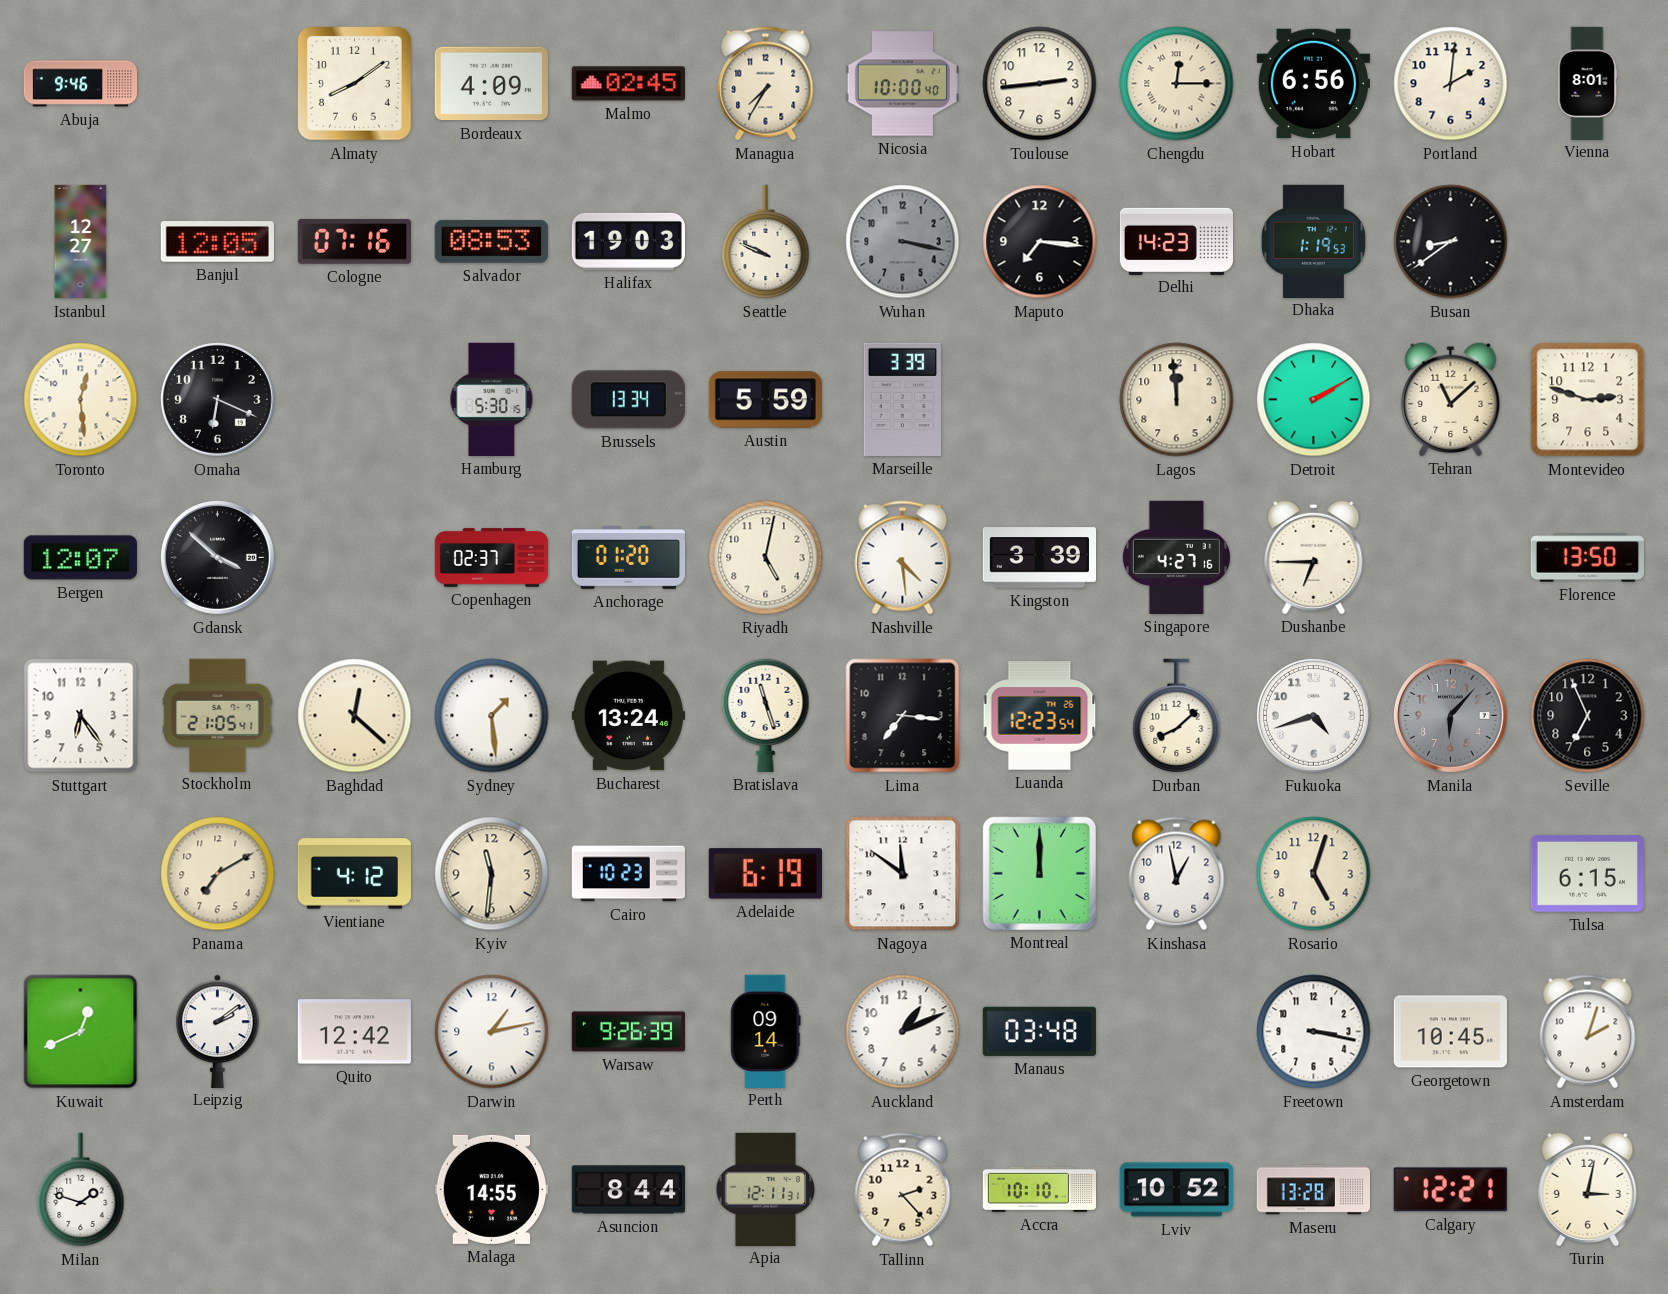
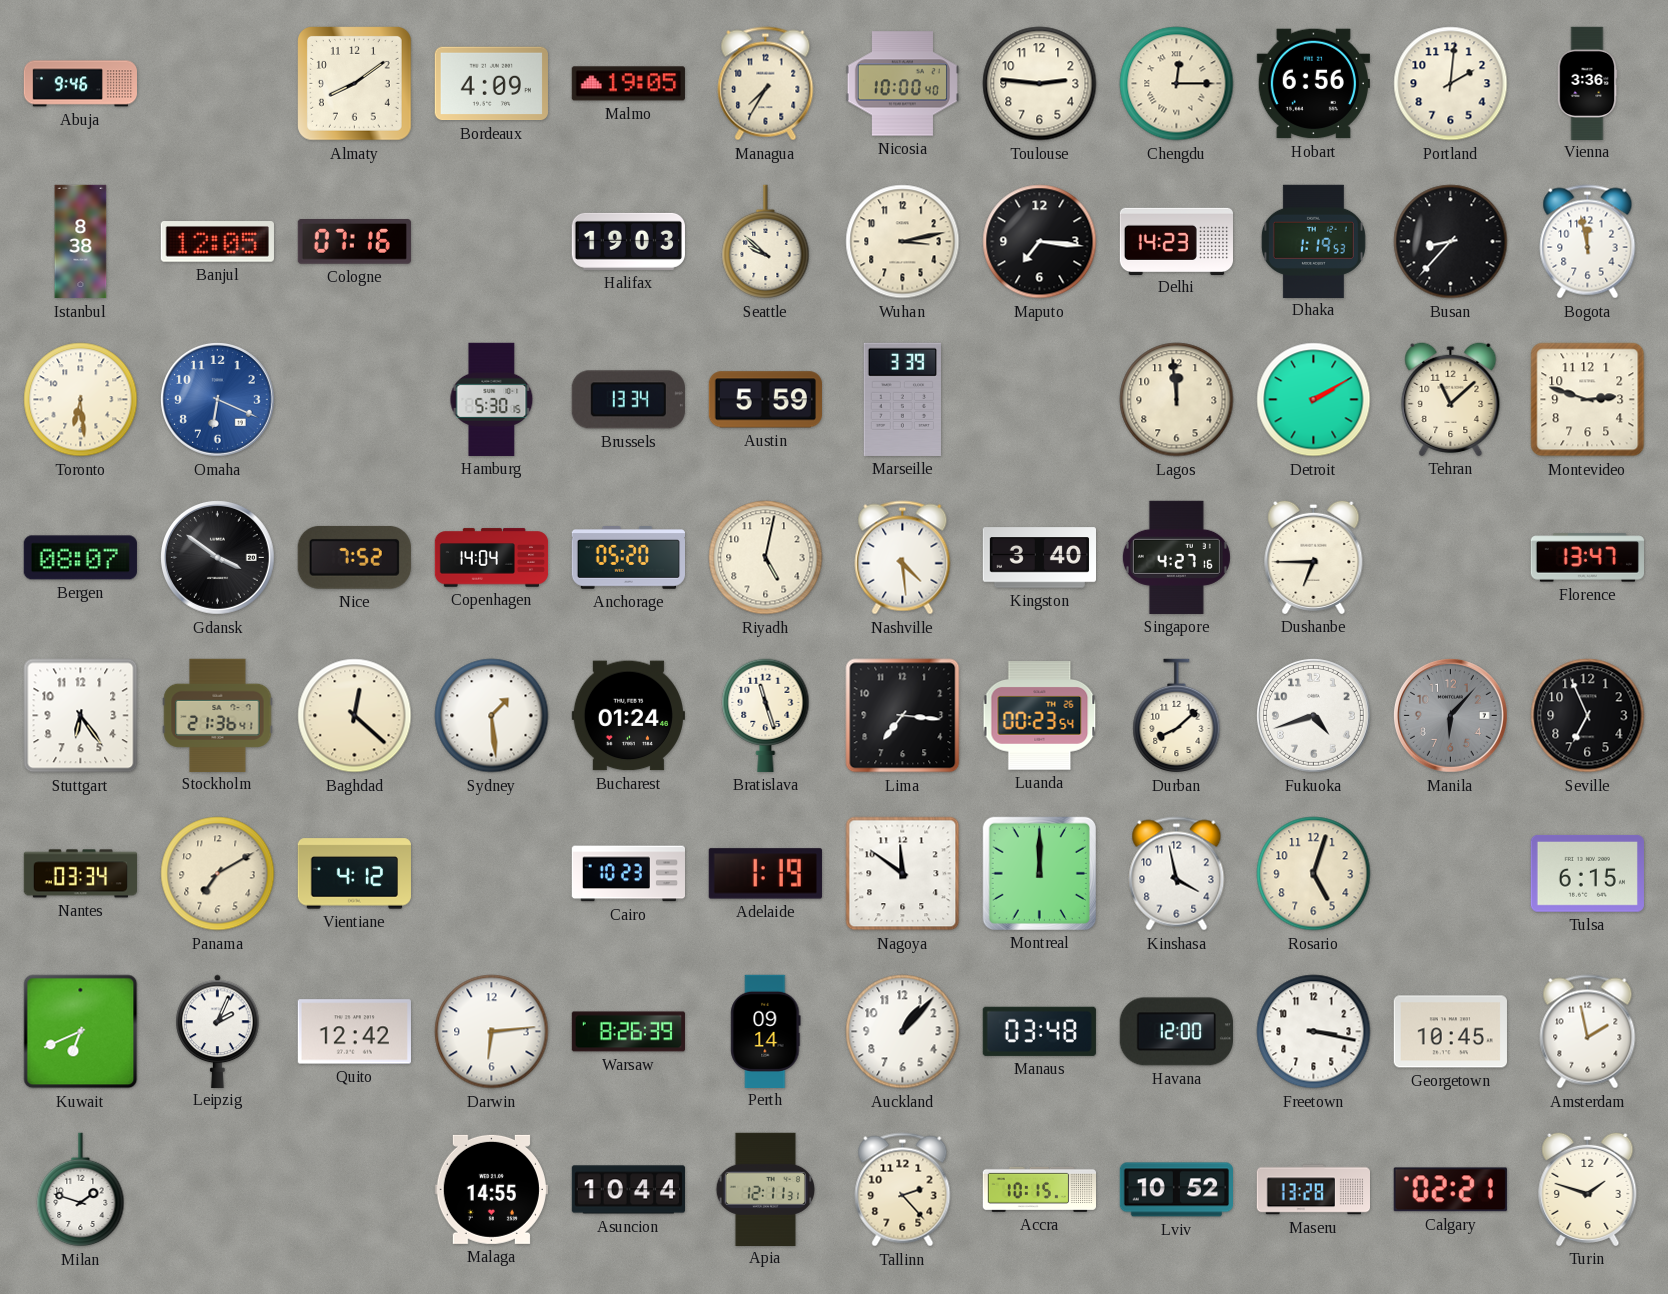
Malmo: 02:45 -> 19:05
Toulouse: 2:44 -> 2:46
Vienna: 8:01 -> 3:36
Istanbul: 12:27 -> 8:38
Salvador: 08:53 -> none
Seattle: 9:49 -> 9:52
Wuhan: 3:17 -> 3:13
Wuhan dial: grey -> cream
Busan: 8:39 -> 8:37
Bogota: none -> 11:58
Toronto: 12:29 -> 6:29
Omaha dial: black -> blue
Bergen: 12:07 -> 08:07
Gdansk: 3:52 -> 3:51
Nice: none -> 7:52
Copenhagen: 02:37 -> 14:04
Anchorage: 01:20 -> 05:20
Kingston: 3:39 -> 3:40
Florence: 13:50 -> 13:47
Stockholm: 21:05 -> 21:36
Bucharest: 13:24 -> 01:24
Luanda: 12:23 -> 00:23
Nantes: none -> 03:34
Kyiv: 11:31 -> none
Adelaide: 6:19 -> 1:19
Kinshasa: 12:58 -> 3:58
Kuwait: 12:41 -> 6:41
Leipzig: 2:09 -> 2:04
Darwin: 1:13 -> 6:14
Warsaw: 9:26 -> 8:26
Auckland: 1:11 -> 1:07
Havana: none -> 12:00
Amsterdam: 2:03 -> 1:58
Asuncion: 8:44 -> 10:44
Accra: 10:10 -> 10:15
Calgary: 12:21 -> 02:21
Turin: 3:02 -> 1:48
